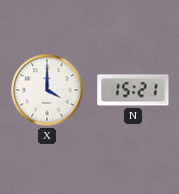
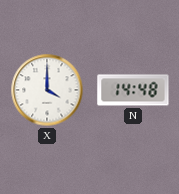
N: 15:21 -> 14:48
